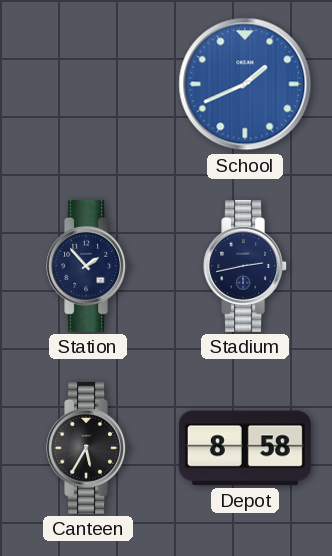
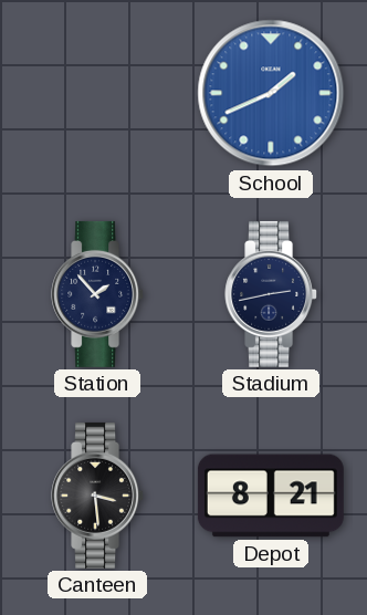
Canteen: 5:35 -> 3:29
Depot: 8:58 -> 8:21
